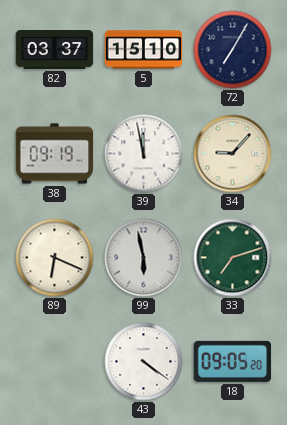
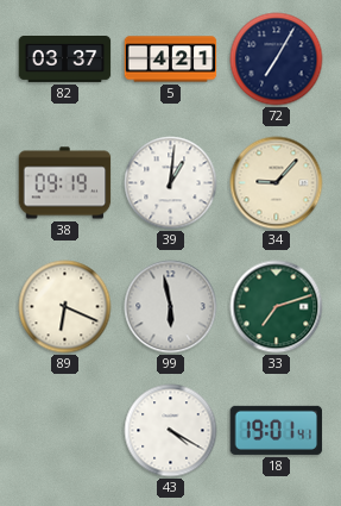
5: 15:10 -> 4:21
39: 11:58 -> 1:01
43: 4:21 -> 4:20
18: 09:05 -> 19:01
